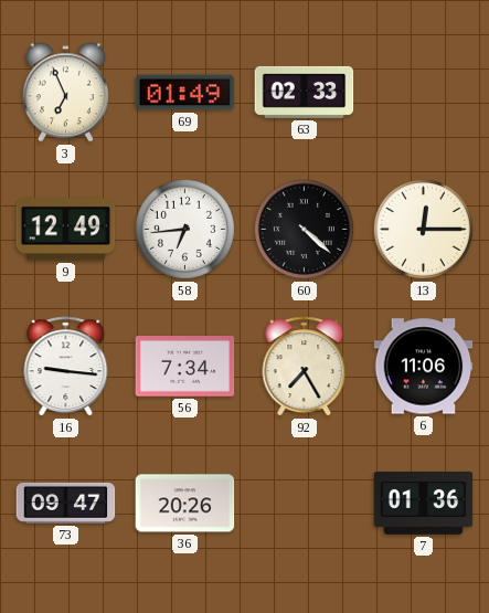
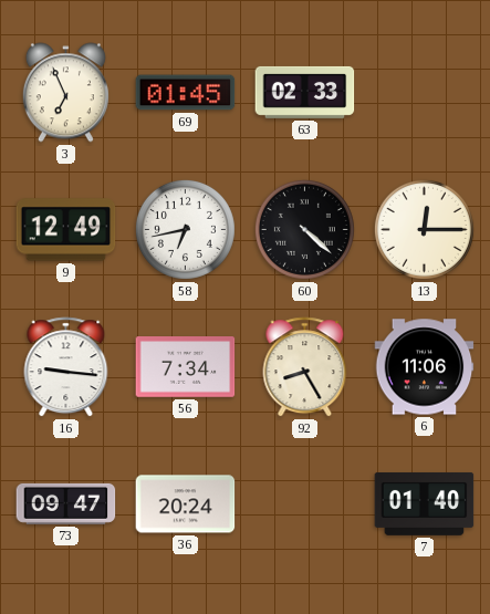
69: 01:49 -> 01:45
58: 6:44 -> 6:43
92: 7:25 -> 8:25
36: 20:26 -> 20:24
7: 01:36 -> 01:40
